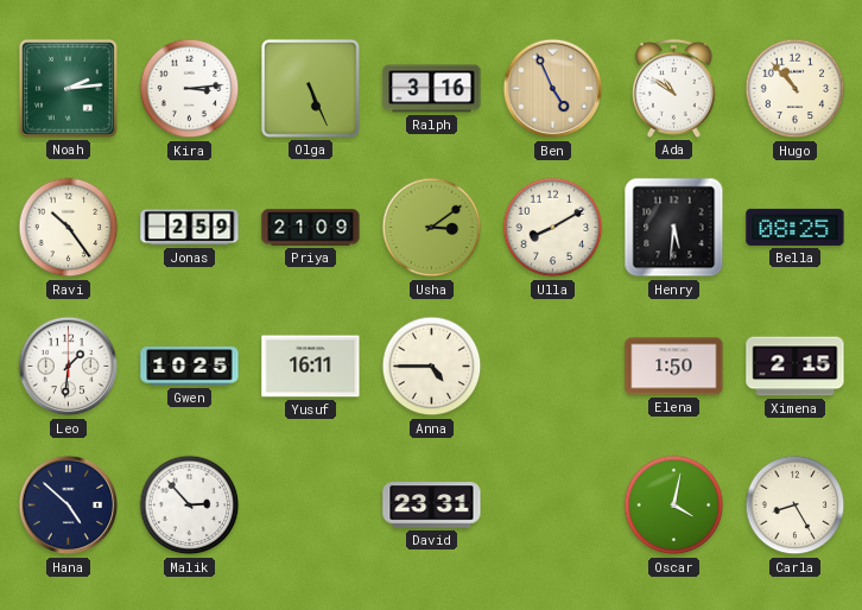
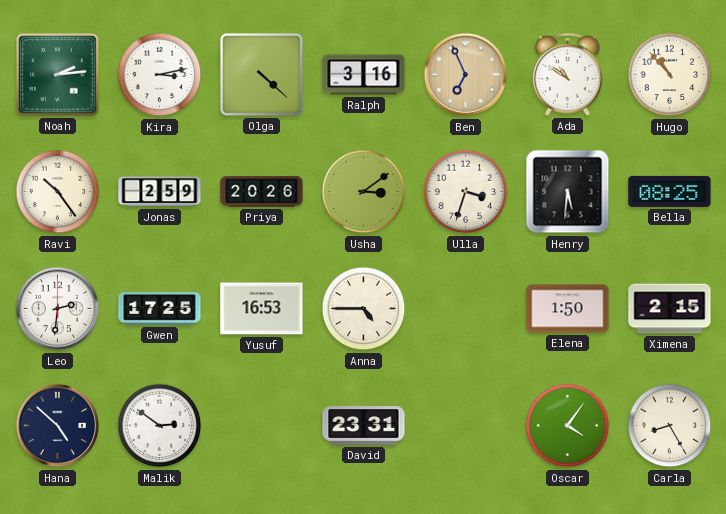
Kira: 3:14 -> 3:13
Olga: 5:26 -> 4:22
Ben: 4:56 -> 6:56
Priya: 21:09 -> 20:26
Ulla: 8:10 -> 3:33
Leo: 1:31 -> 2:31
Gwen: 10:25 -> 17:25
Yusuf: 16:11 -> 16:53
Malik: 2:53 -> 2:51
Oscar: 4:02 -> 4:06
